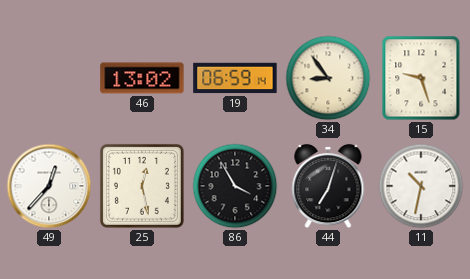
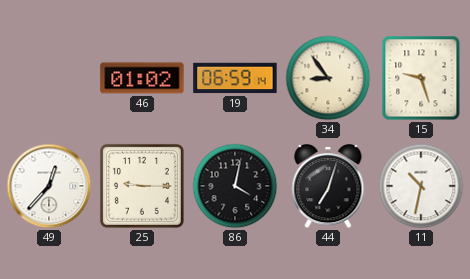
46: 13:02 -> 01:02
25: 12:28 -> 9:15
86: 3:55 -> 4:02
